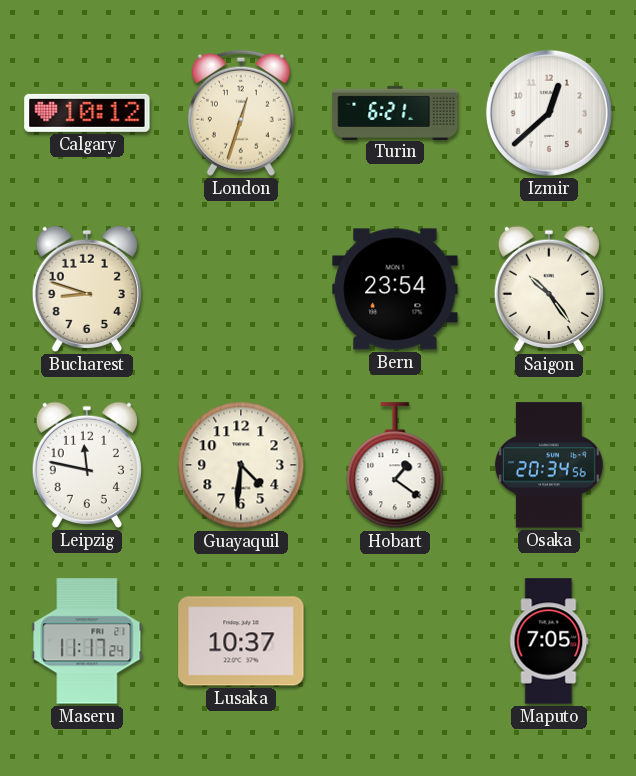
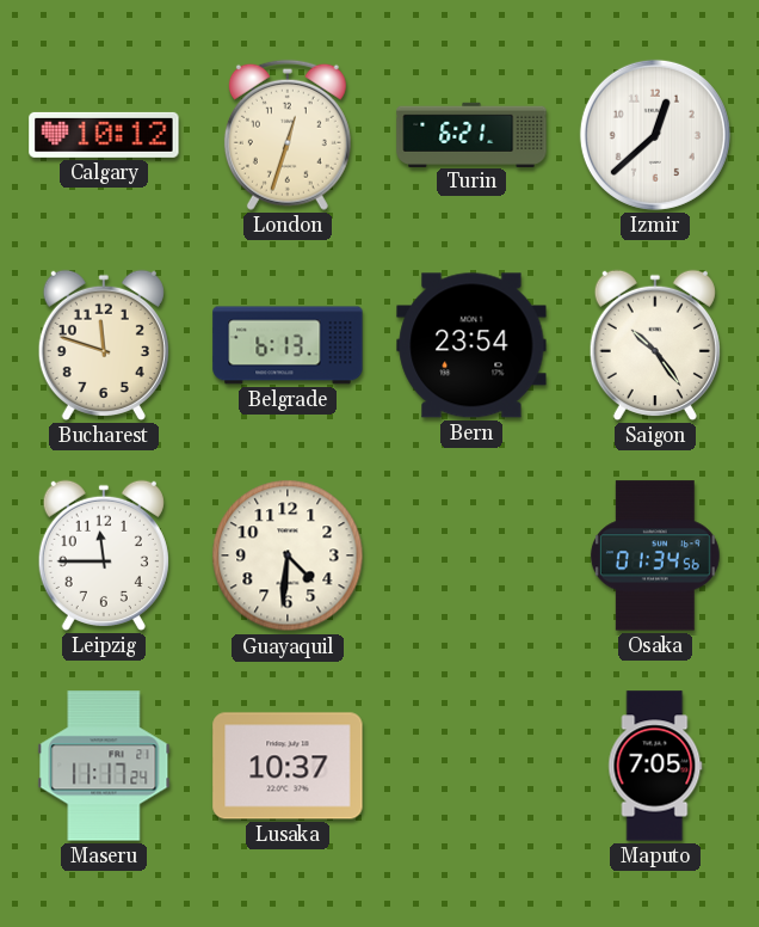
Bucharest: 8:48 -> 11:48
Belgrade: none -> 6:13
Leipzig: 11:47 -> 11:45
Hobart: 1:21 -> none
Osaka: 20:34 -> 01:34
